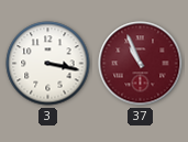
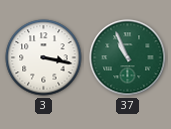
37 dial: burgundy -> green
